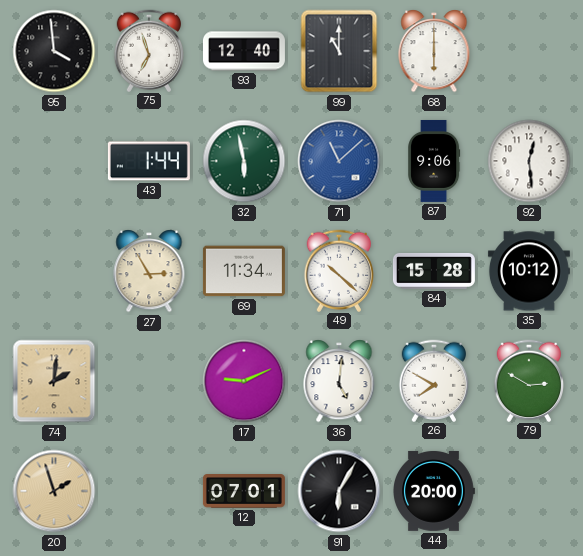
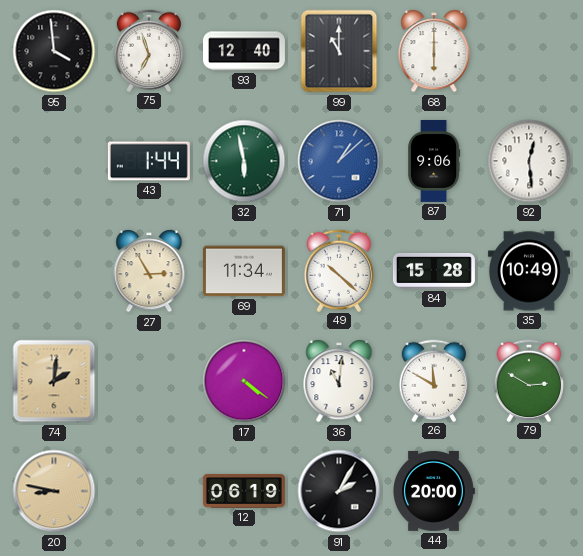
71: 11:08 -> 1:08
35: 10:12 -> 10:49
17: 9:11 -> 4:21
36: 5:01 -> 11:01
26: 7:50 -> 11:50
20: 1:57 -> 8:47
12: 07:01 -> 06:19
91: 6:05 -> 2:05
